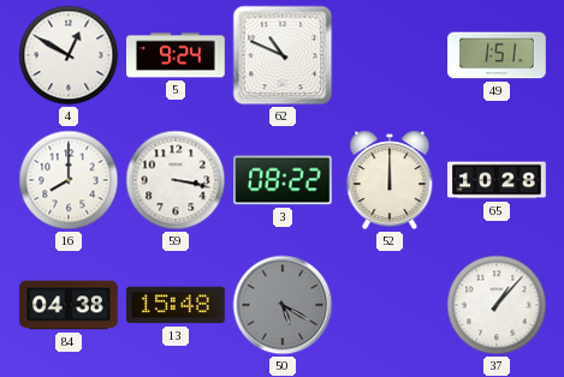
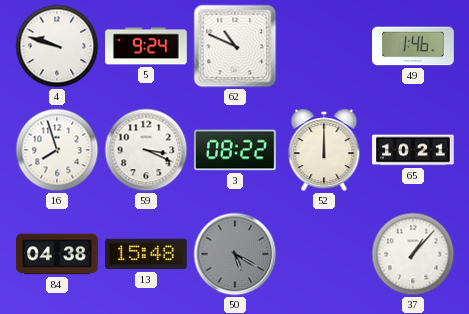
4: 12:50 -> 9:48
49: 1:51 -> 1:46
16: 8:00 -> 7:57
59: 3:17 -> 3:19
65: 10:28 -> 10:21
